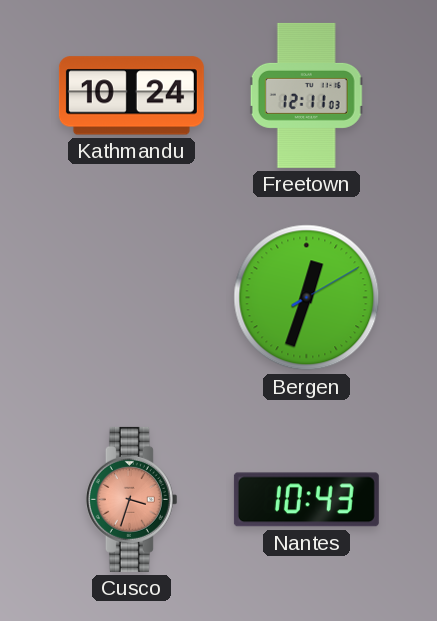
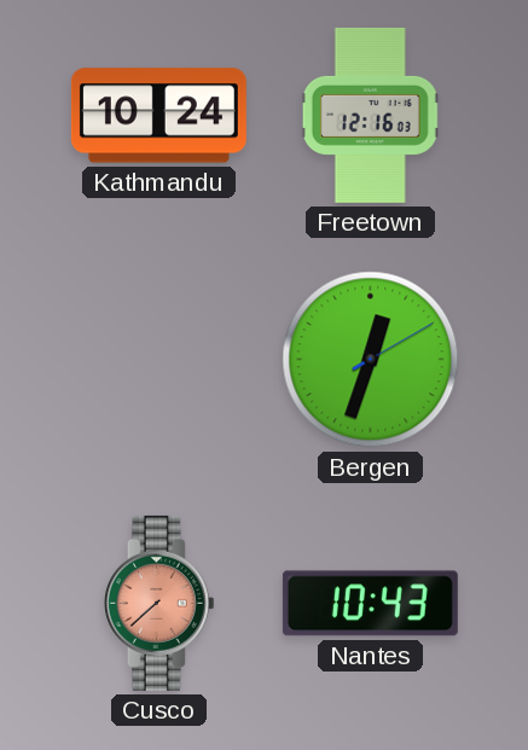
Freetown: 12:11 -> 12:16
Cusco: 3:33 -> 7:38
